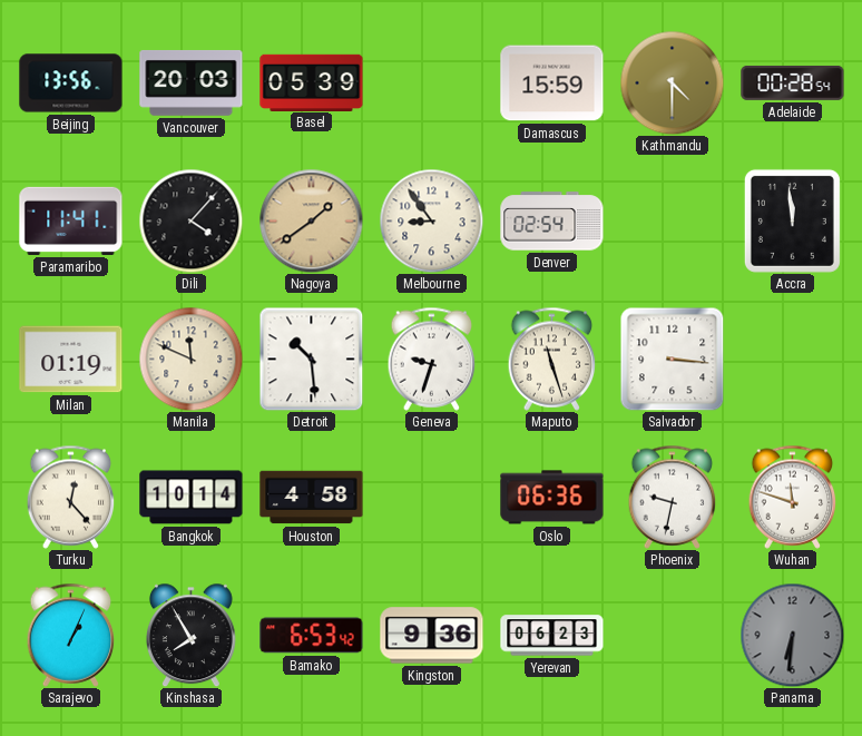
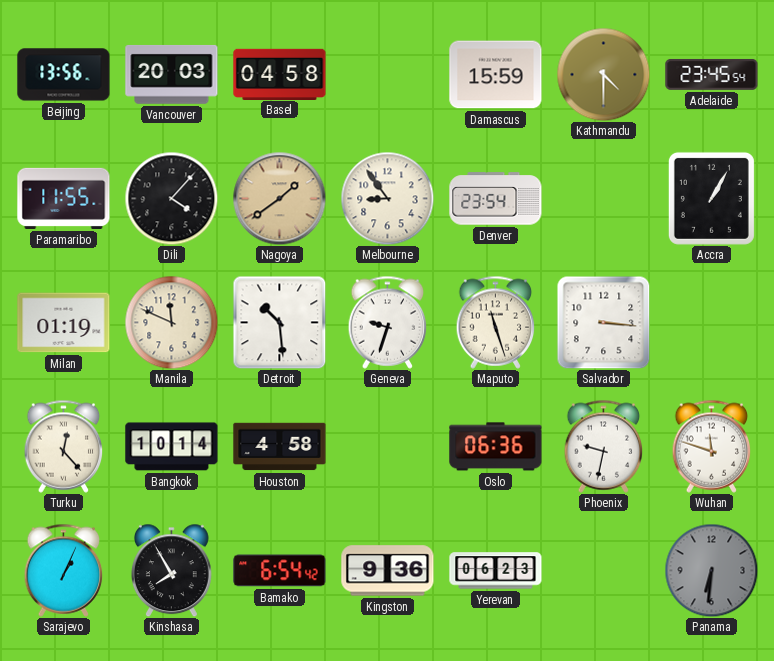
Basel: 05:39 -> 04:58
Adelaide: 00:28 -> 23:45
Paramaribo: 11:41 -> 11:55
Denver: 02:54 -> 23:54
Accra: 11:59 -> 1:05
Bamako: 6:53 -> 6:54
